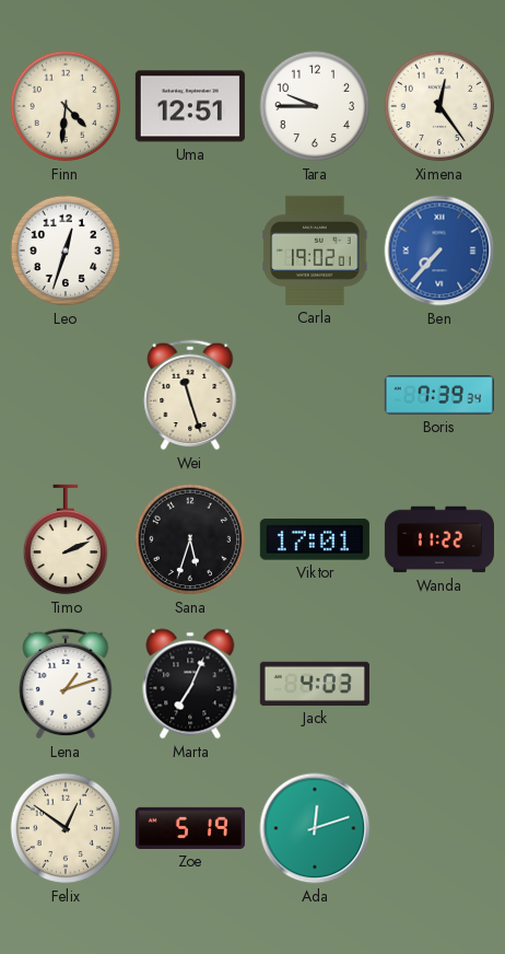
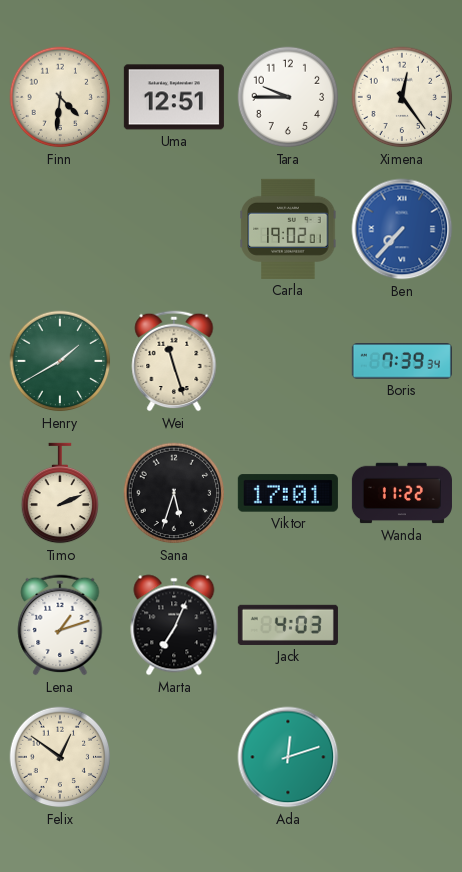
Leo: 12:33 -> none
Henry: none -> 1:40
Zoe: 5:19 -> none
